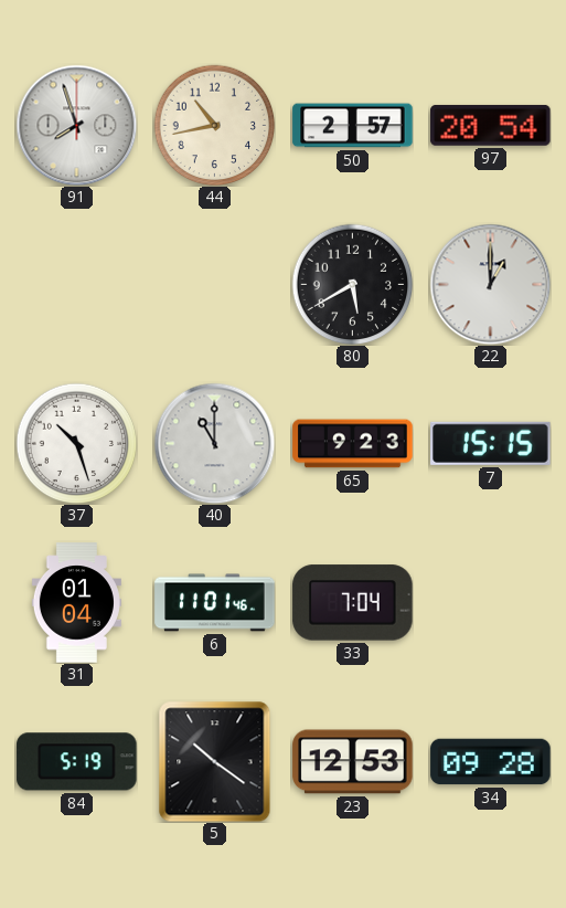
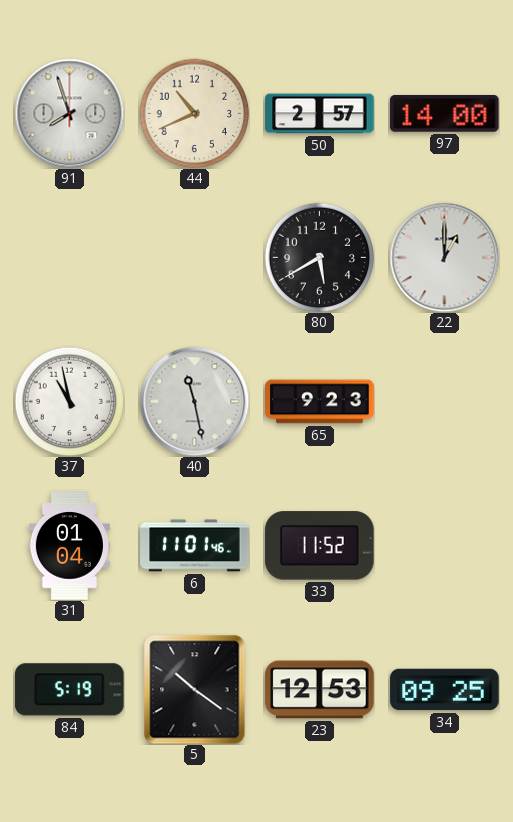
44: 10:43 -> 10:41
97: 20:54 -> 14:00
37: 10:27 -> 10:58
40: 11:00 -> 11:28
7: 15:15 -> none
33: 7:04 -> 11:52
34: 09:28 -> 09:25
